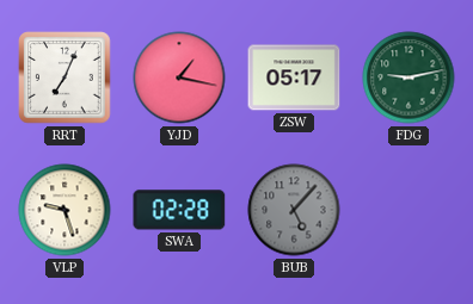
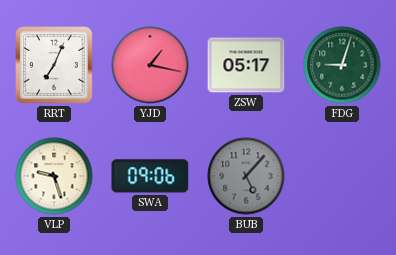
FDG: 9:13 -> 9:03
SWA: 02:28 -> 09:06
